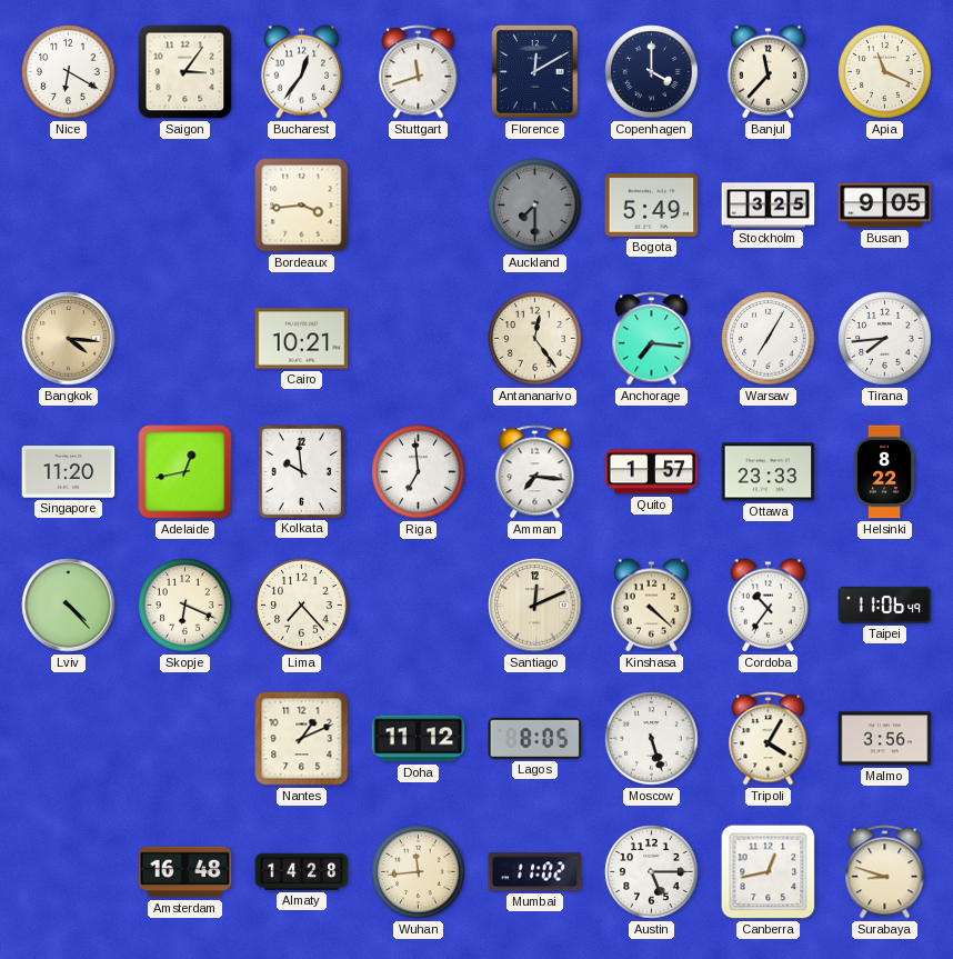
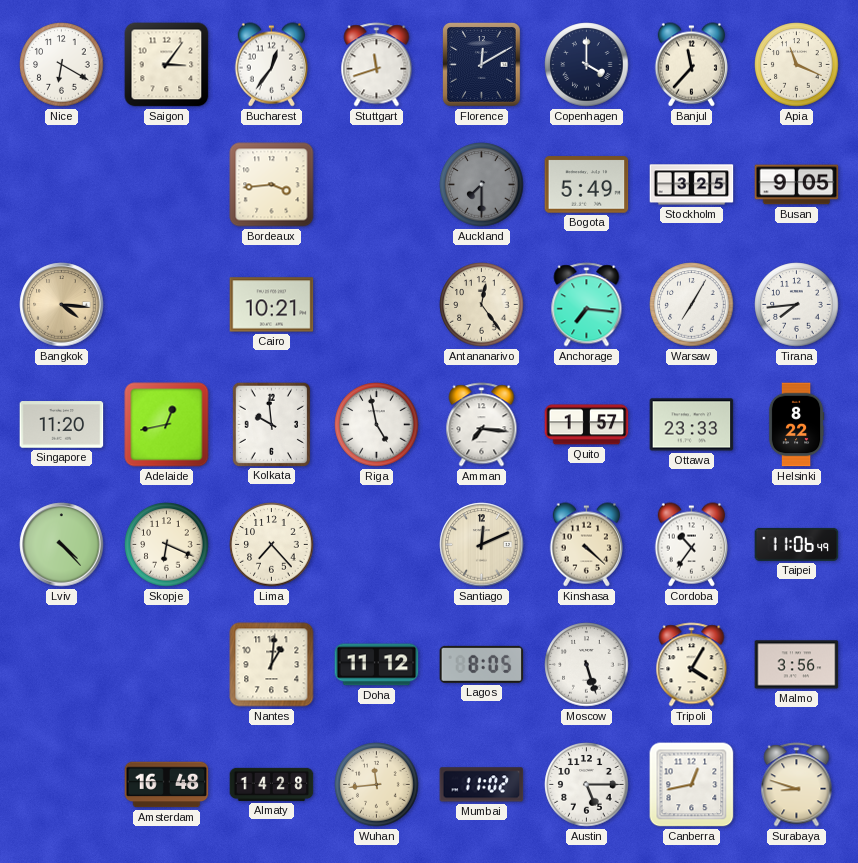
Riga: 6:59 -> 4:58
Nantes: 1:11 -> 1:01
